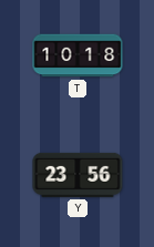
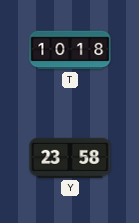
Y: 23:56 -> 23:58
